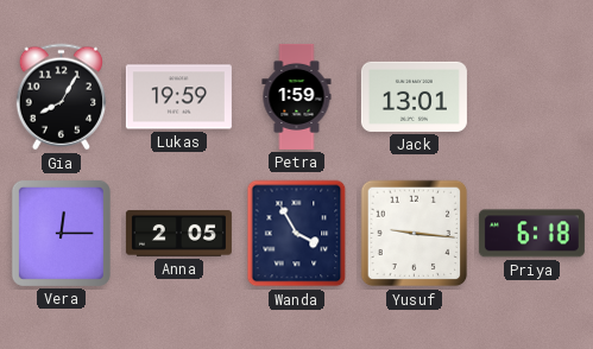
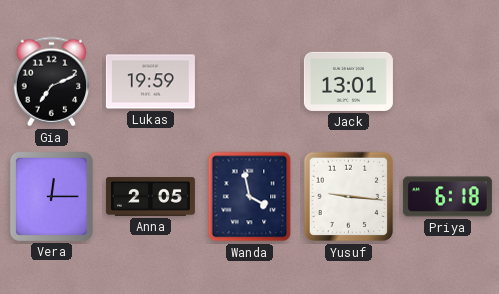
Gia: 8:05 -> 7:11
Petra: 1:59 -> none
Wanda: 3:55 -> 3:58
